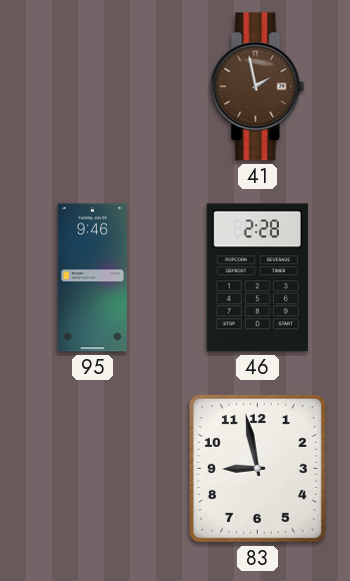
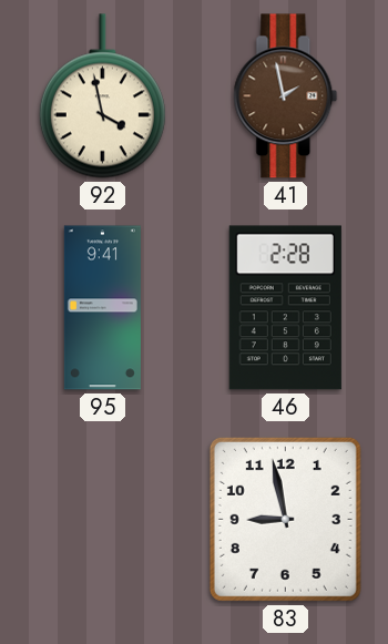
92: none -> 3:58
95: 9:46 -> 9:41
